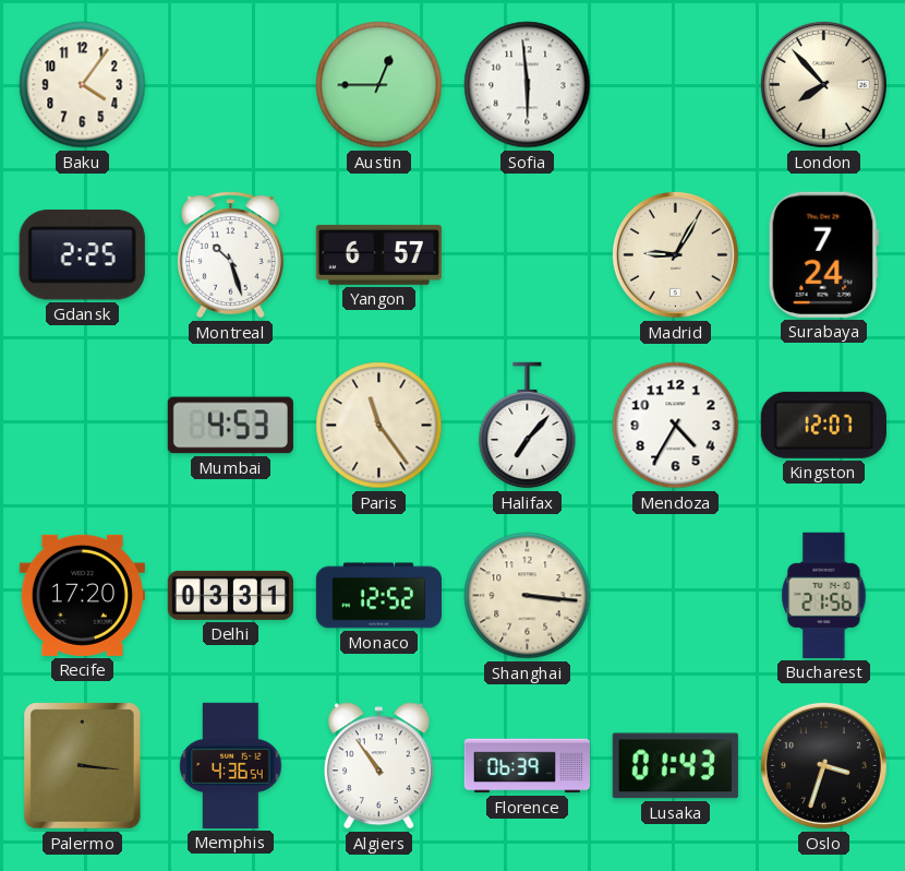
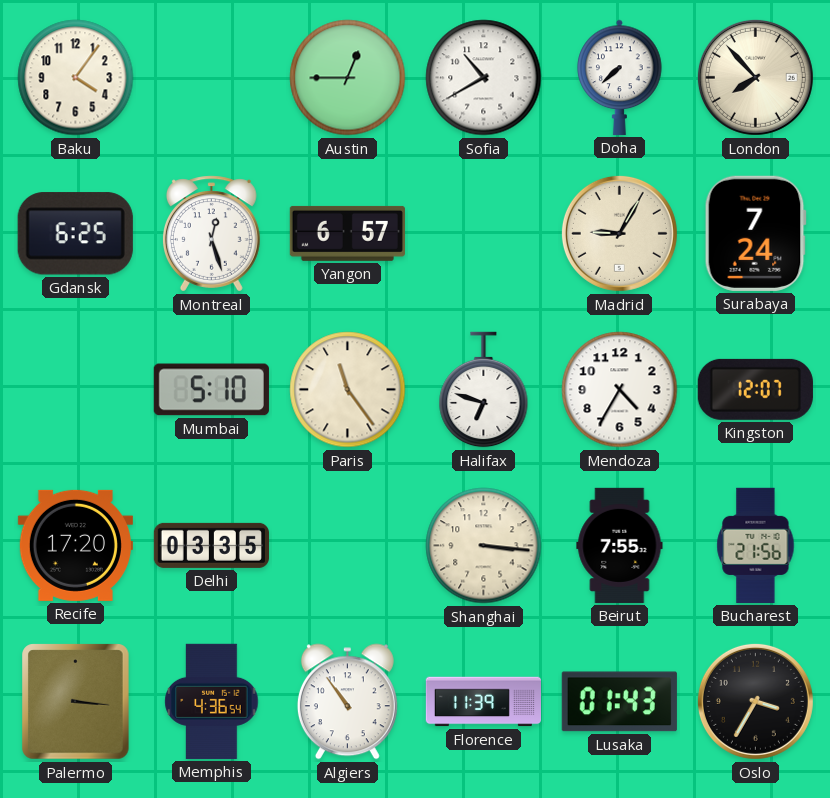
Sofia: 5:59 -> 10:40
Doha: none -> 7:38
Gdansk: 2:25 -> 6:25
Montreal: 10:27 -> 12:27
Mumbai: 4:53 -> 5:10
Halifax: 7:07 -> 6:48
Delhi: 03:31 -> 03:35
Monaco: 12:52 -> none
Beirut: none -> 7:55
Florence: 06:39 -> 11:39
Oslo: 3:33 -> 3:35
